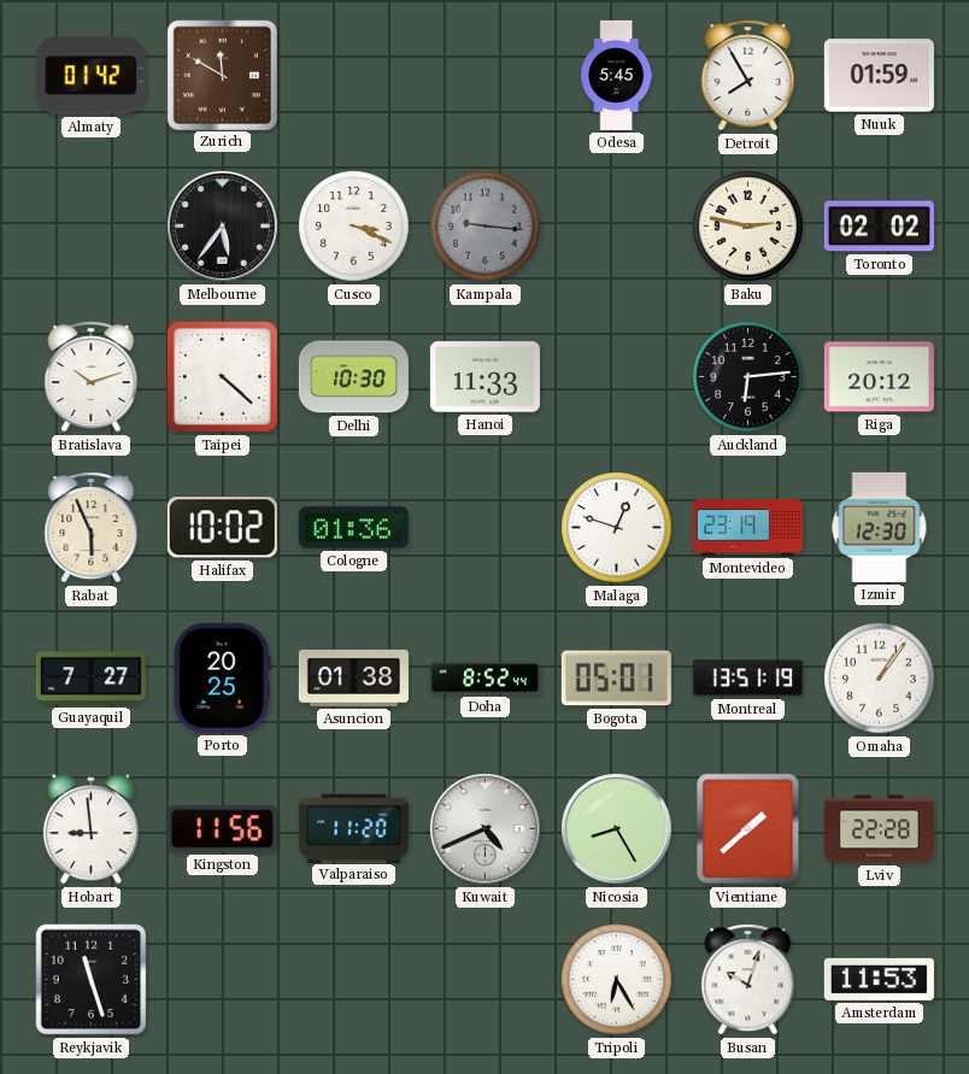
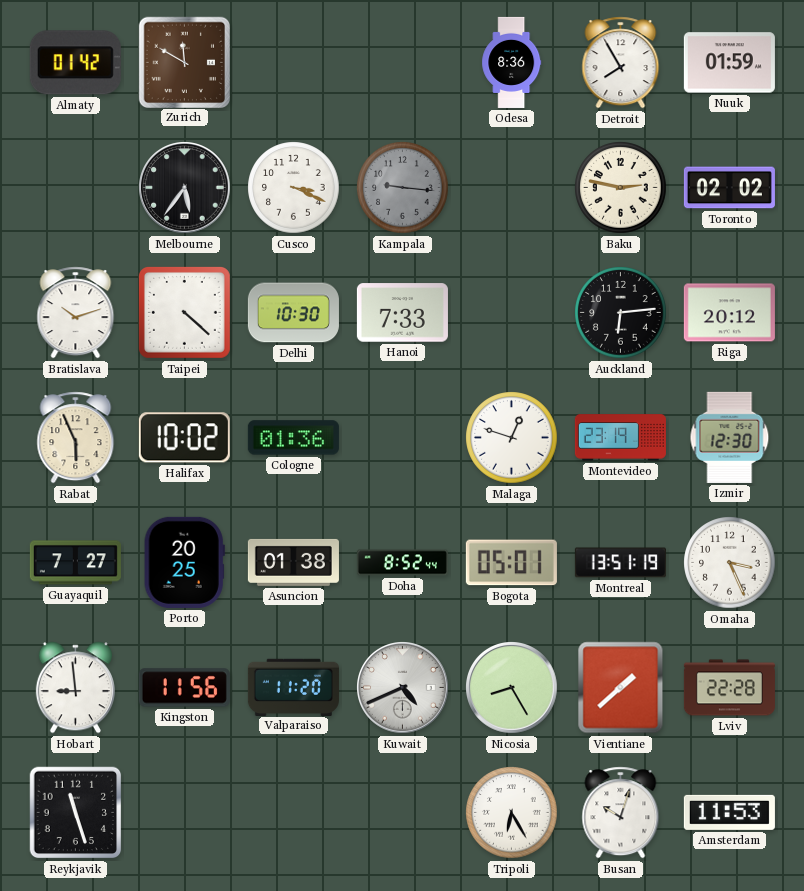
Odesa: 5:45 -> 8:36
Hanoi: 11:33 -> 7:33
Omaha: 1:06 -> 3:26
